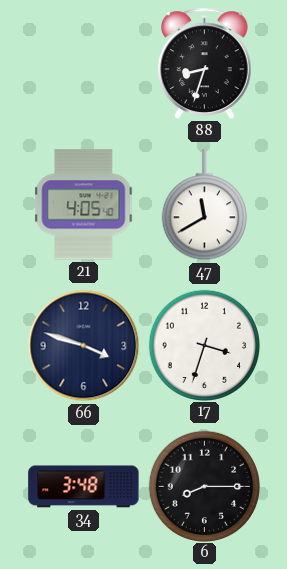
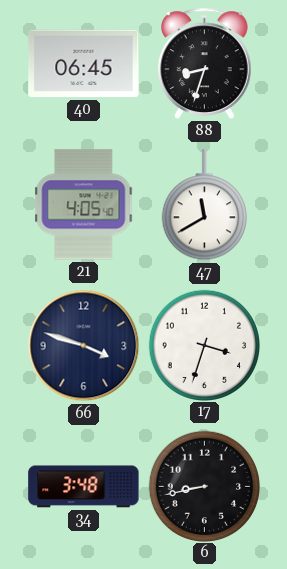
40: none -> 06:45
6: 8:15 -> 8:43
